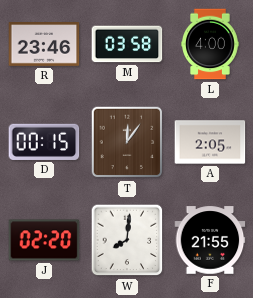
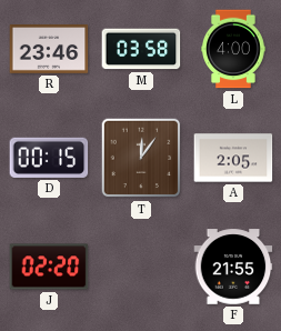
W: 8:01 -> none
